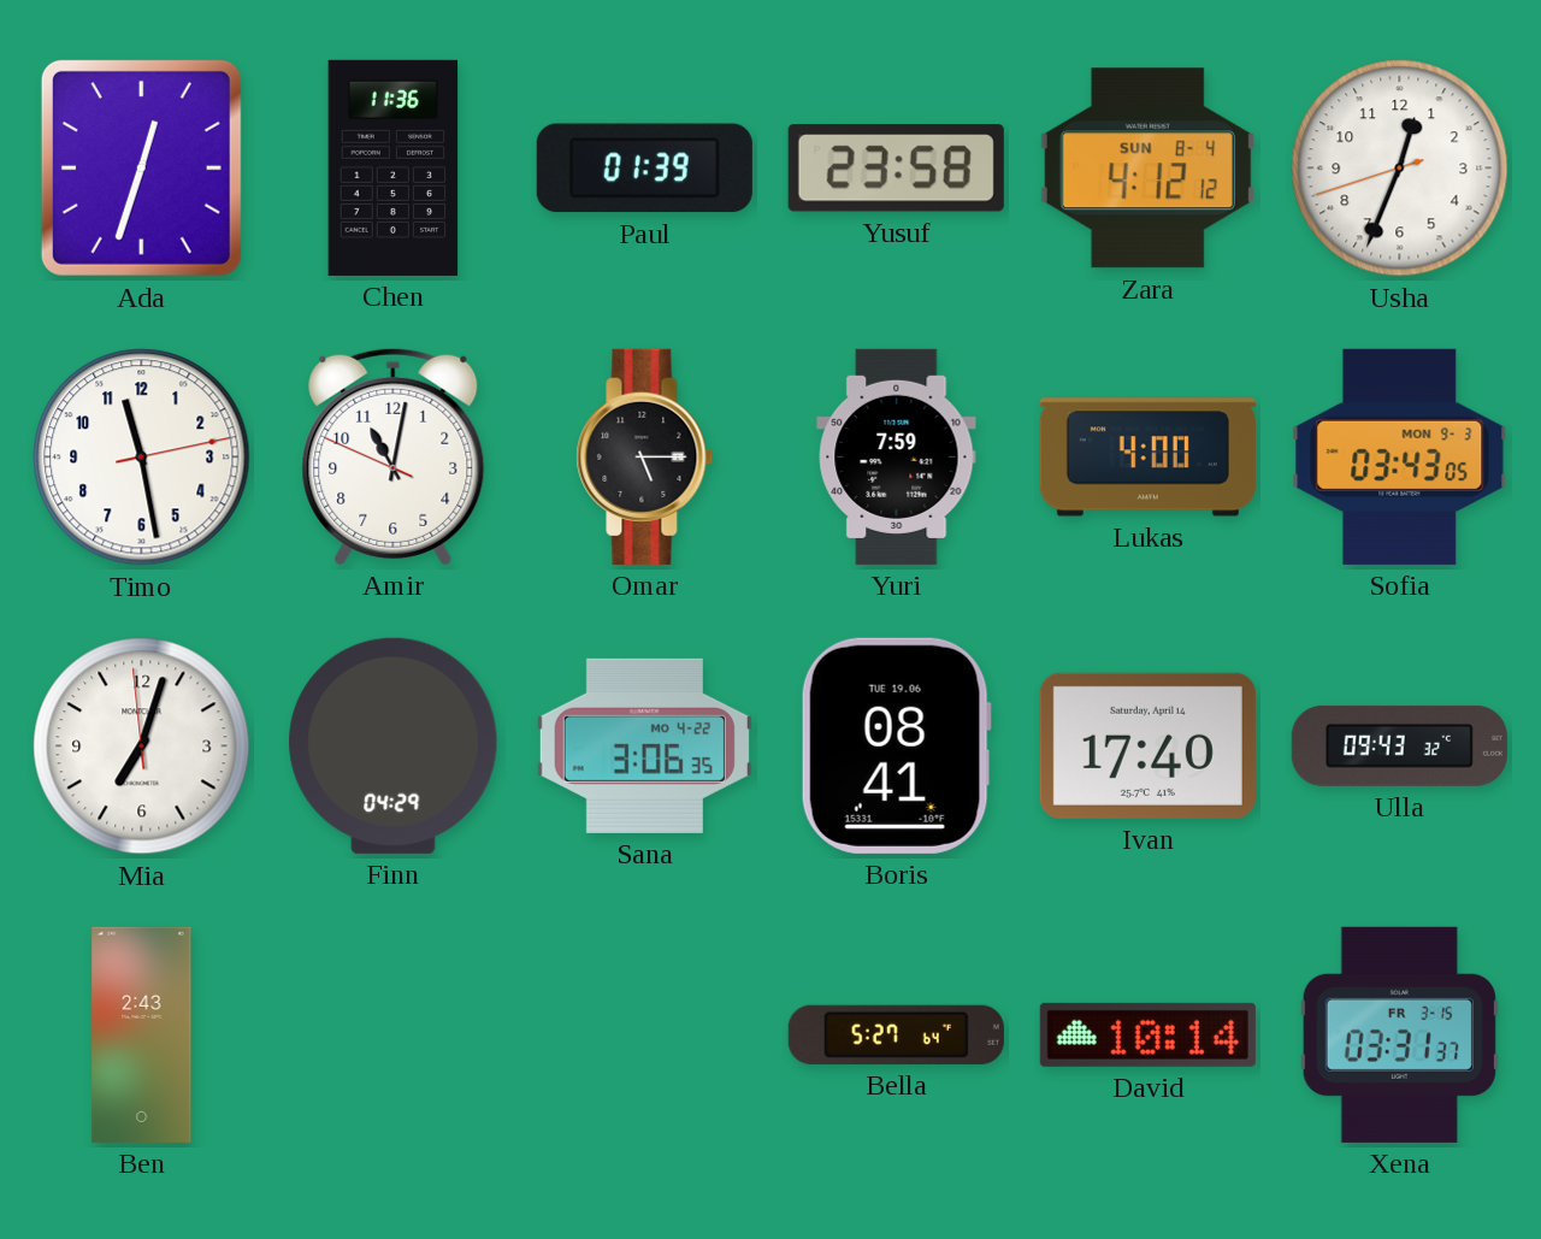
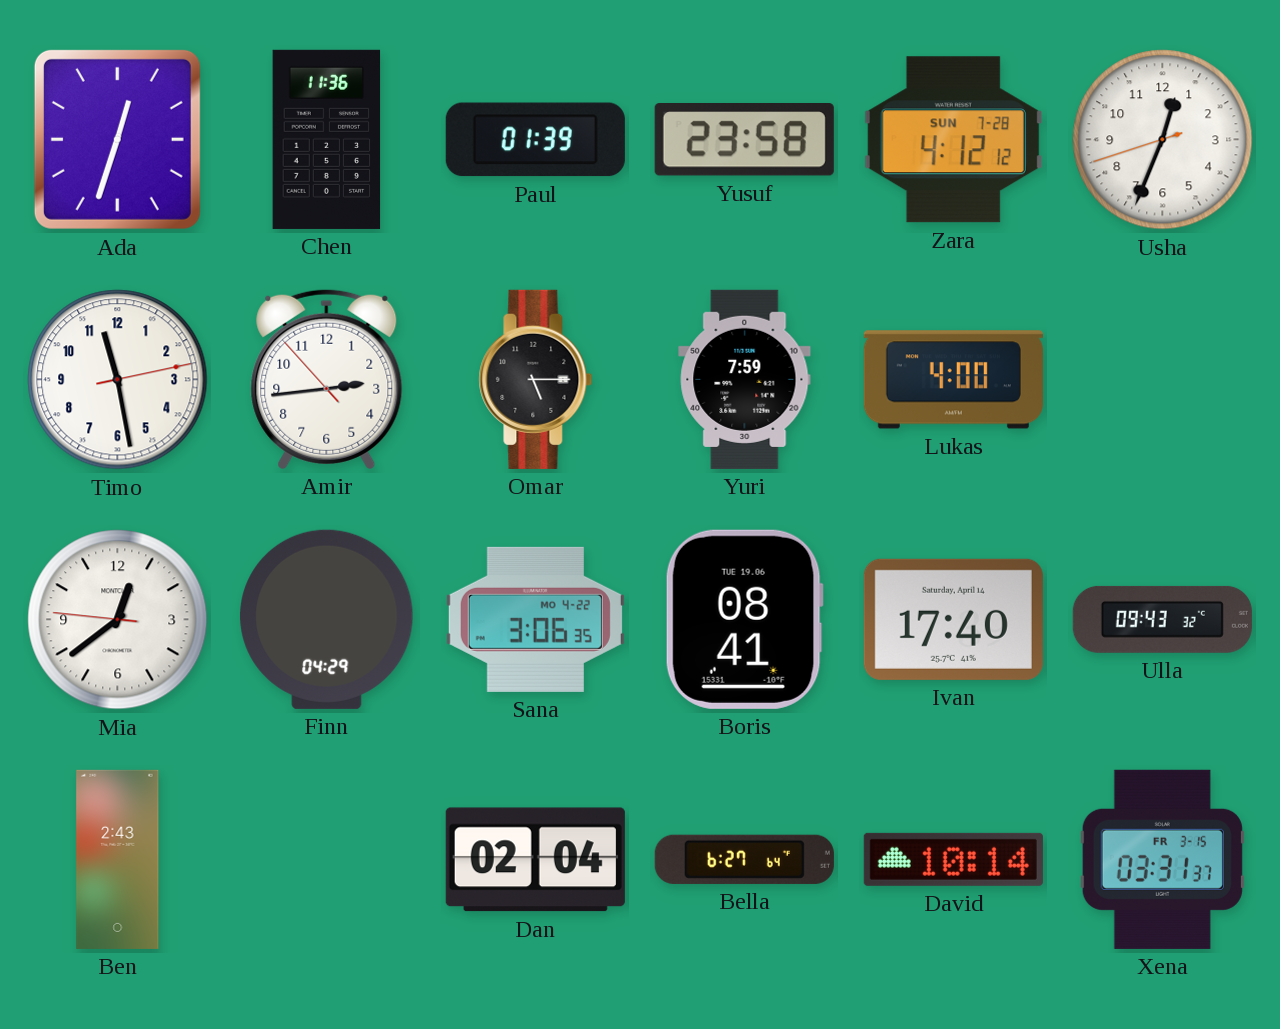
Zara date: SUN 8-4 -> SUN 7-28
Amir: 11:01 -> 2:43
Sofia: 03:43 -> none
Mia: 7:02 -> 12:38
Dan: none -> 02:04
Bella: 5:27 -> 6:27
